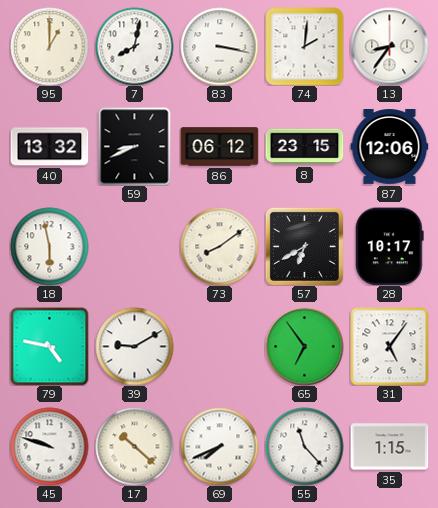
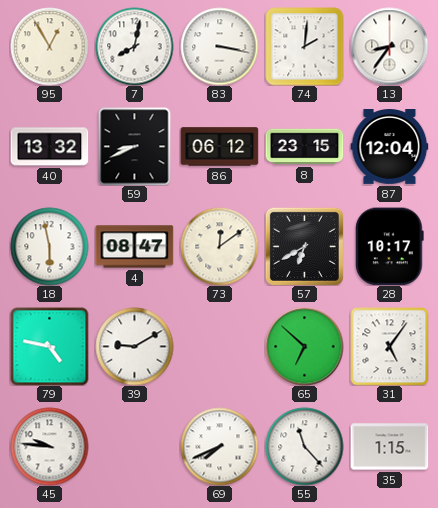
95: 1:00 -> 12:55
87: 12:06 -> 12:04
4: none -> 08:47
73: 8:09 -> 12:09
65: 6:54 -> 6:52
45: 9:48 -> 9:46
17: 10:22 -> none
